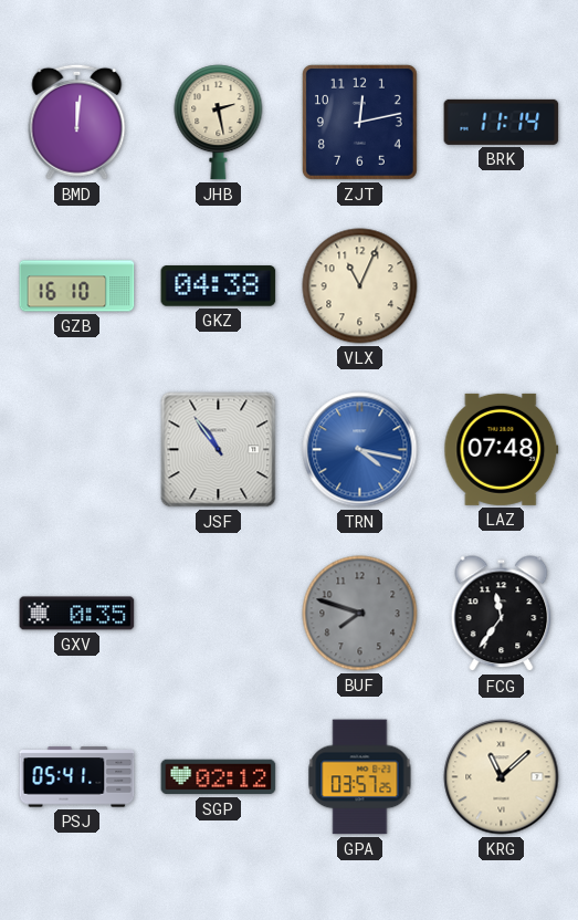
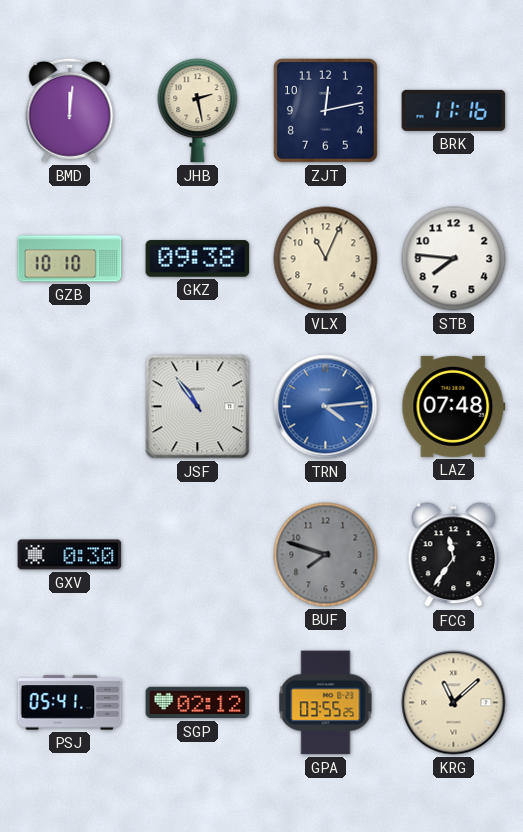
BRK: 11:14 -> 11:16
GZB: 16:10 -> 10:10
GKZ: 04:38 -> 09:38
STB: none -> 7:46
TRN: 4:17 -> 4:14
GXV: 0:35 -> 0:30
GPA: 03:57 -> 03:55
